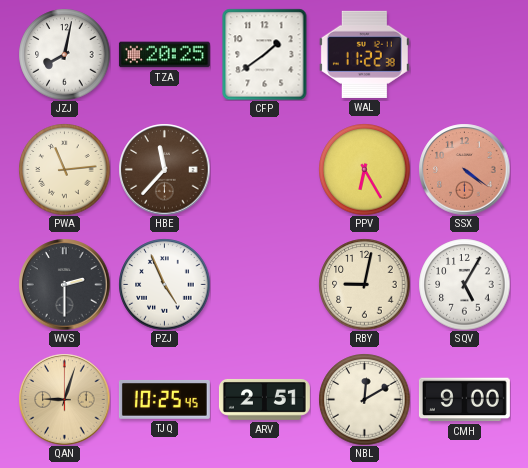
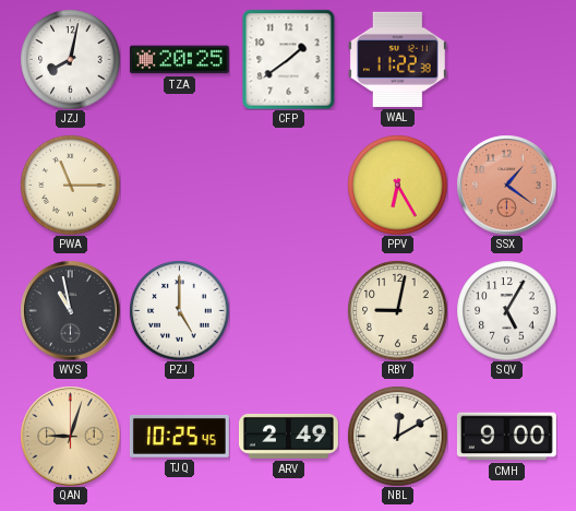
PWA: 11:14 -> 11:15
HBE: 11:37 -> none
SSX: 4:21 -> 1:21
WVS: 2:30 -> 10:58
PZJ: 4:56 -> 5:00
ARV: 2:51 -> 2:49
